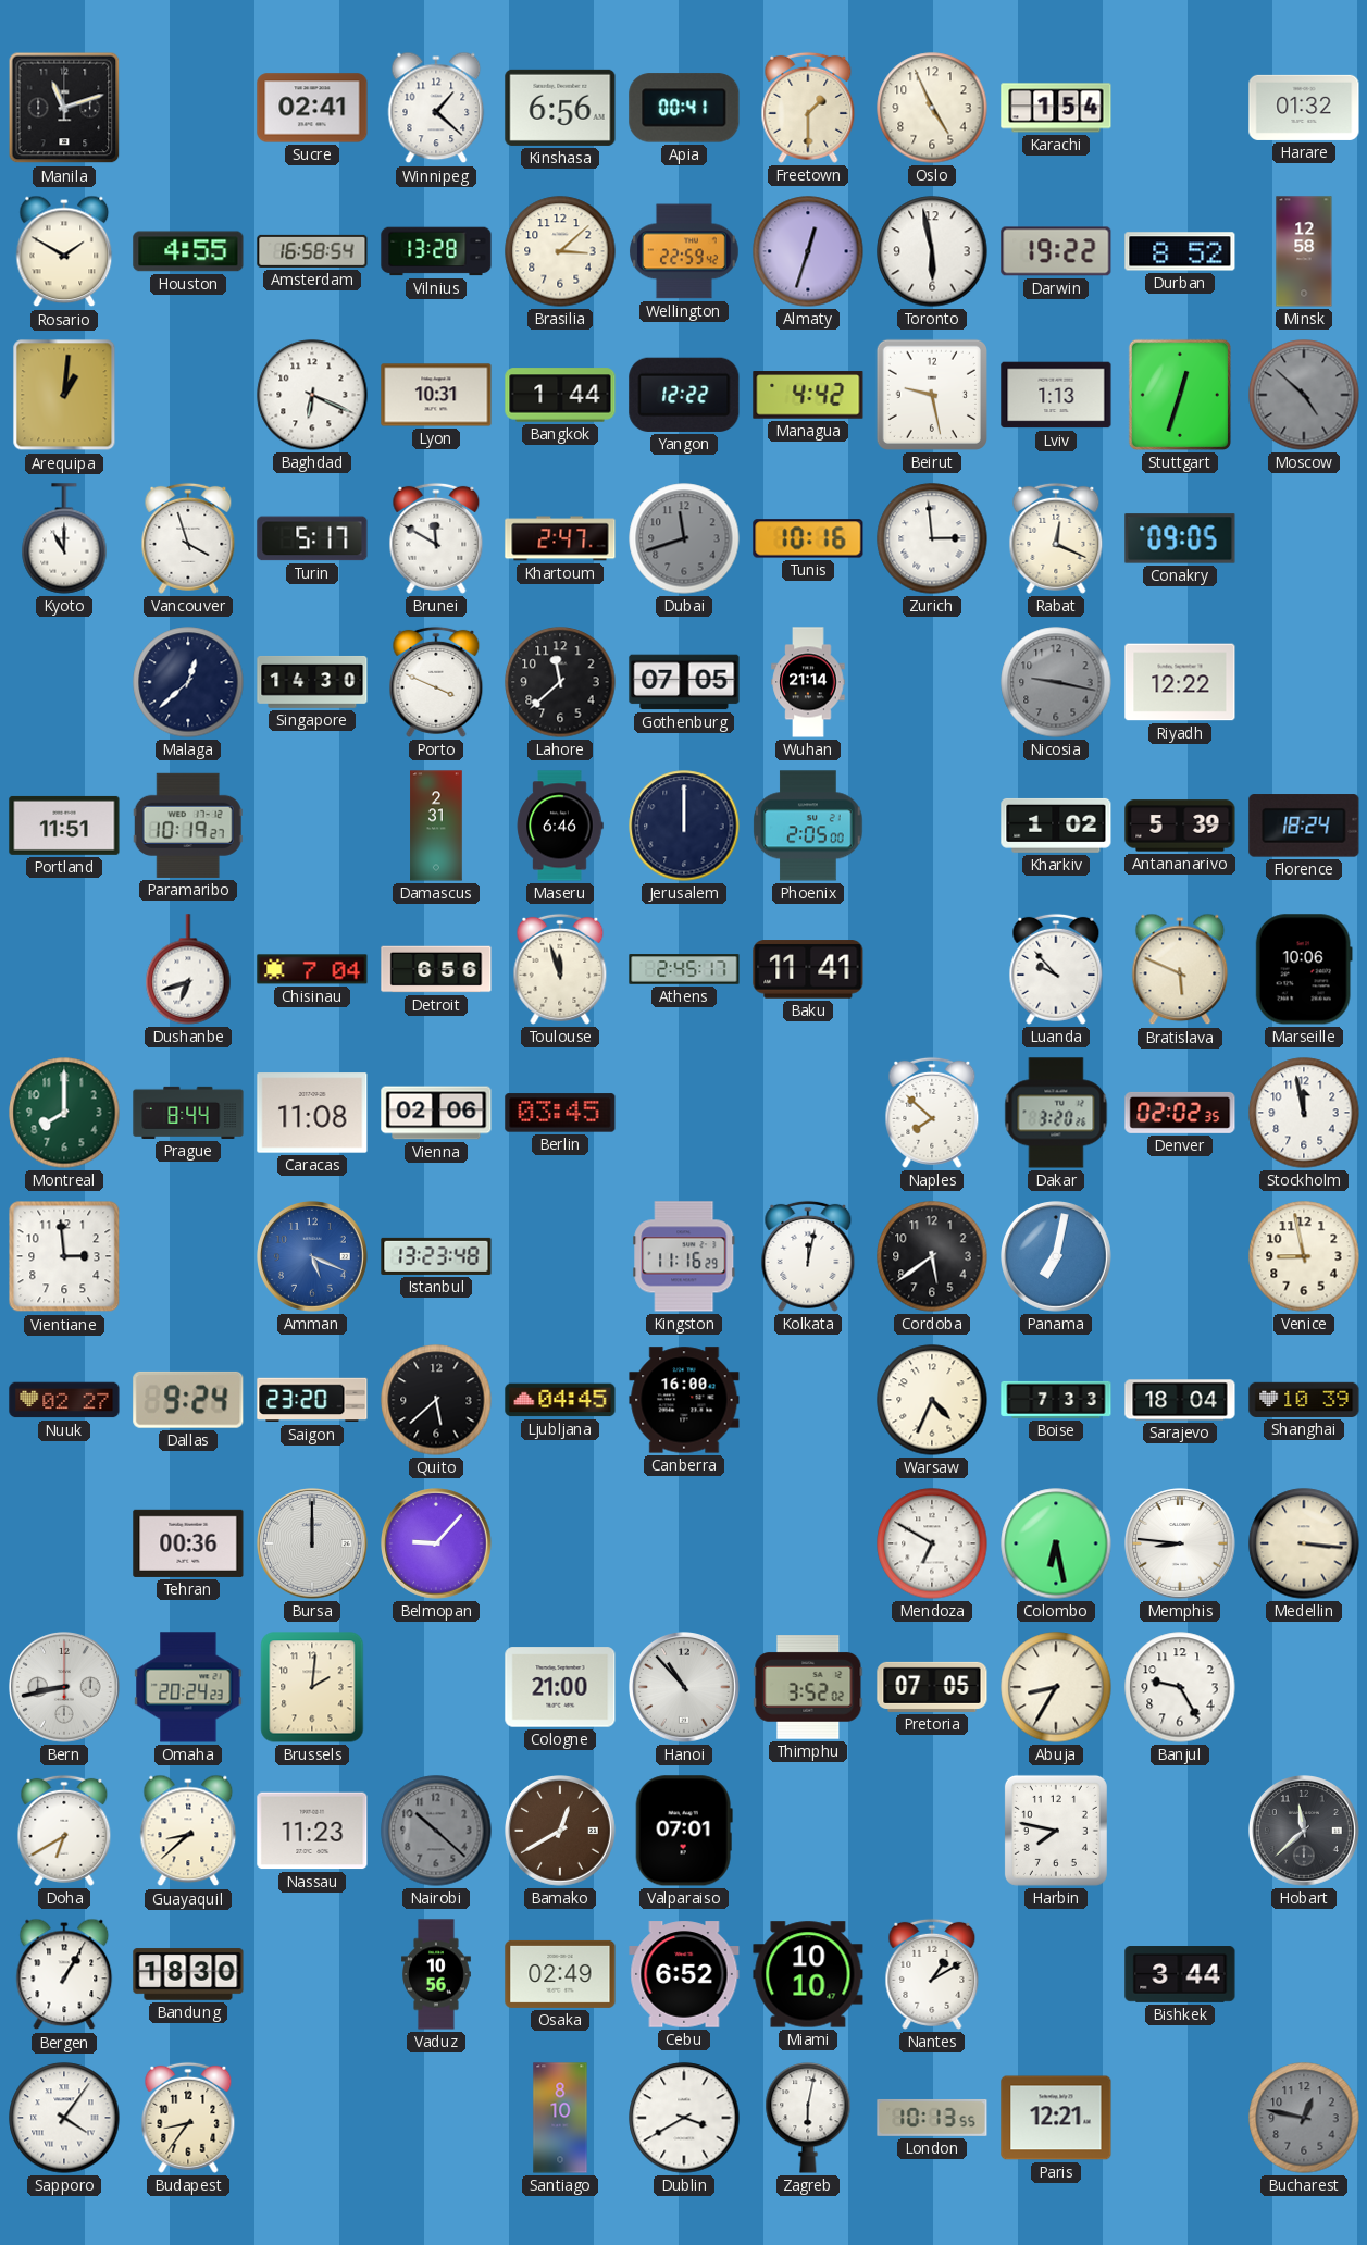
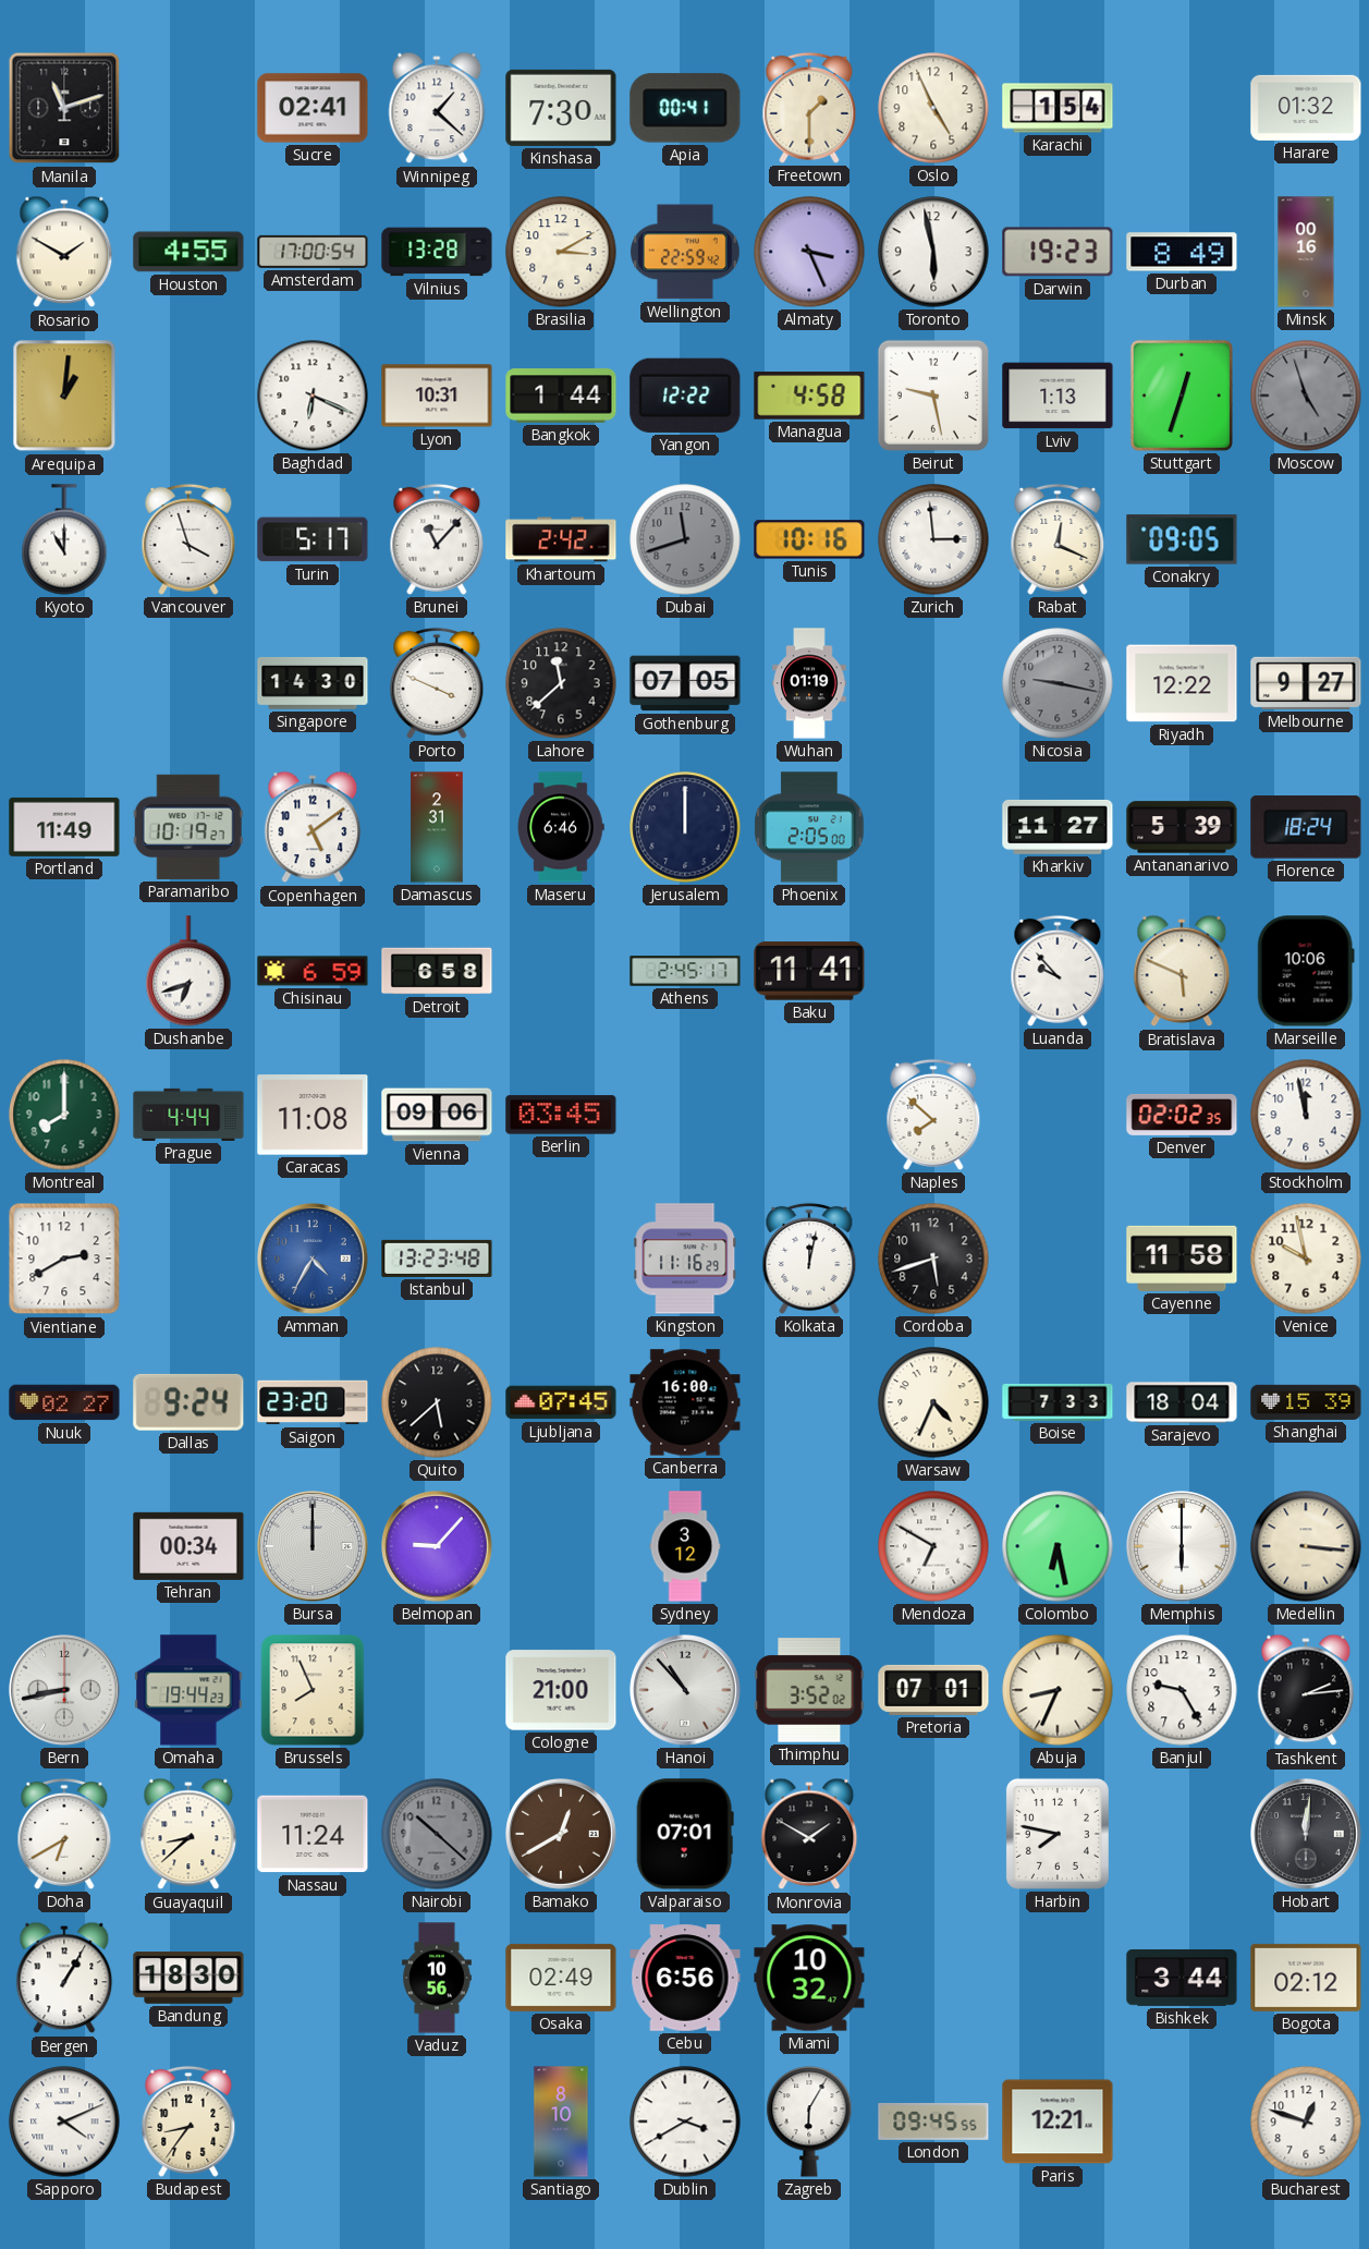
Kinshasa: 6:56 -> 7:30
Amsterdam: 16:58 -> 17:00
Brasilia: 3:08 -> 3:10
Almaty: 12:33 -> 3:26
Darwin: 19:22 -> 19:23
Durban: 8:52 -> 8:49
Minsk: 12:58 -> 00:16
Managua: 4:42 -> 4:58
Moscow: 4:52 -> 4:57
Brunei: 11:50 -> 11:07
Khartoum: 2:47 -> 2:42
Malaga: 12:38 -> none
Wuhan: 21:14 -> 01:19
Melbourne: none -> 9:27
Portland: 11:51 -> 11:49
Copenhagen: none -> 5:09
Kharkiv: 1:02 -> 11:27
Chisinau: 7:04 -> 6:59
Detroit: 6:56 -> 6:58
Toulouse: 11:57 -> none
Prague: 8:44 -> 4:44
Vienna: 02:06 -> 09:06
Dakar: 3:20 -> none
Vientiane: 2:59 -> 2:40
Amman: 5:19 -> 4:35
Cordoba: 5:39 -> 5:42
Panama: 7:02 -> none
Cayenne: none -> 11:58
Venice: 8:58 -> 9:58
Ljubljana: 04:45 -> 07:45
Shanghai: 10:39 -> 15:39
Tehran: 00:36 -> 00:34
Sydney: none -> 3:12
Memphis: 8:46 -> 6:00
Omaha: 20:24 -> 19:44
Brussels: 2:01 -> 7:56
Pretoria: 07:05 -> 07:01
Abuja: 8:35 -> 8:34
Tashkent: none -> 2:14
Nassau: 11:23 -> 11:24
Monrovia: none -> 1:50
Hobart: 11:38 -> 12:01
Cebu: 6:52 -> 6:56
Miami: 10:10 -> 10:32
Nantes: 1:10 -> none
Bogota: none -> 02:12
Sapporo: 4:06 -> 4:11
Zagreb: 6:02 -> 6:05
London: 10:13 -> 09:45
Bucharest: 12:47 -> 12:48
Bucharest dial: grey -> white
